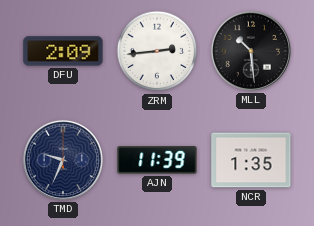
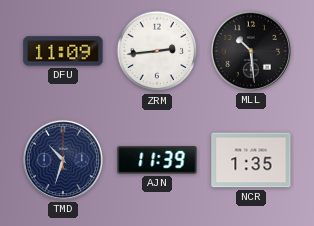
DFU: 2:09 -> 11:09
TMD: 9:34 -> 10:33
